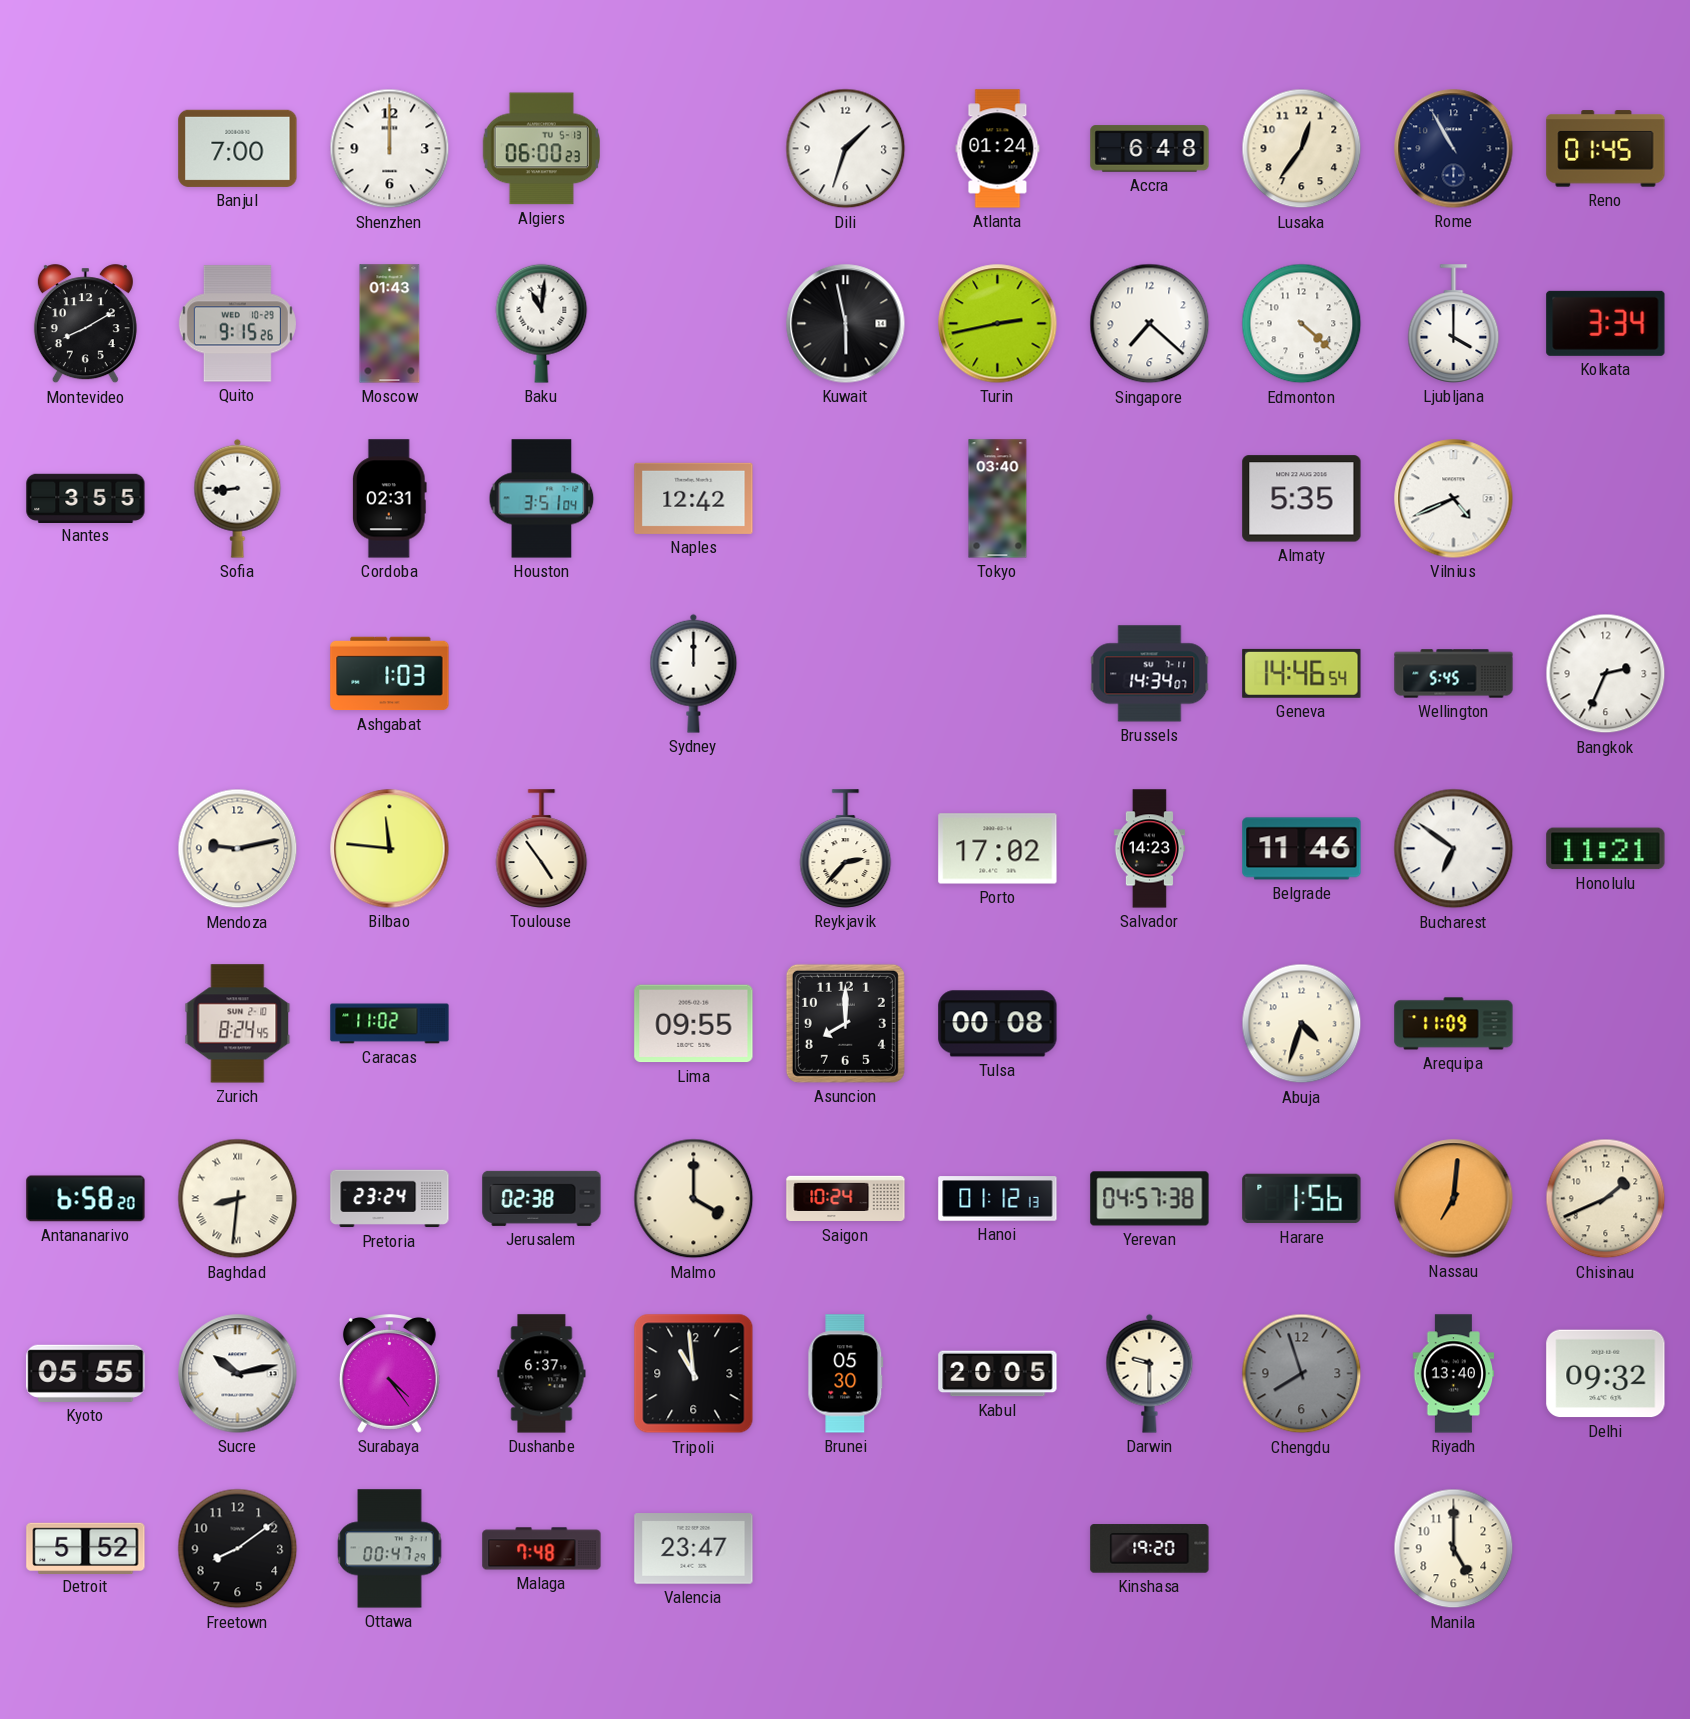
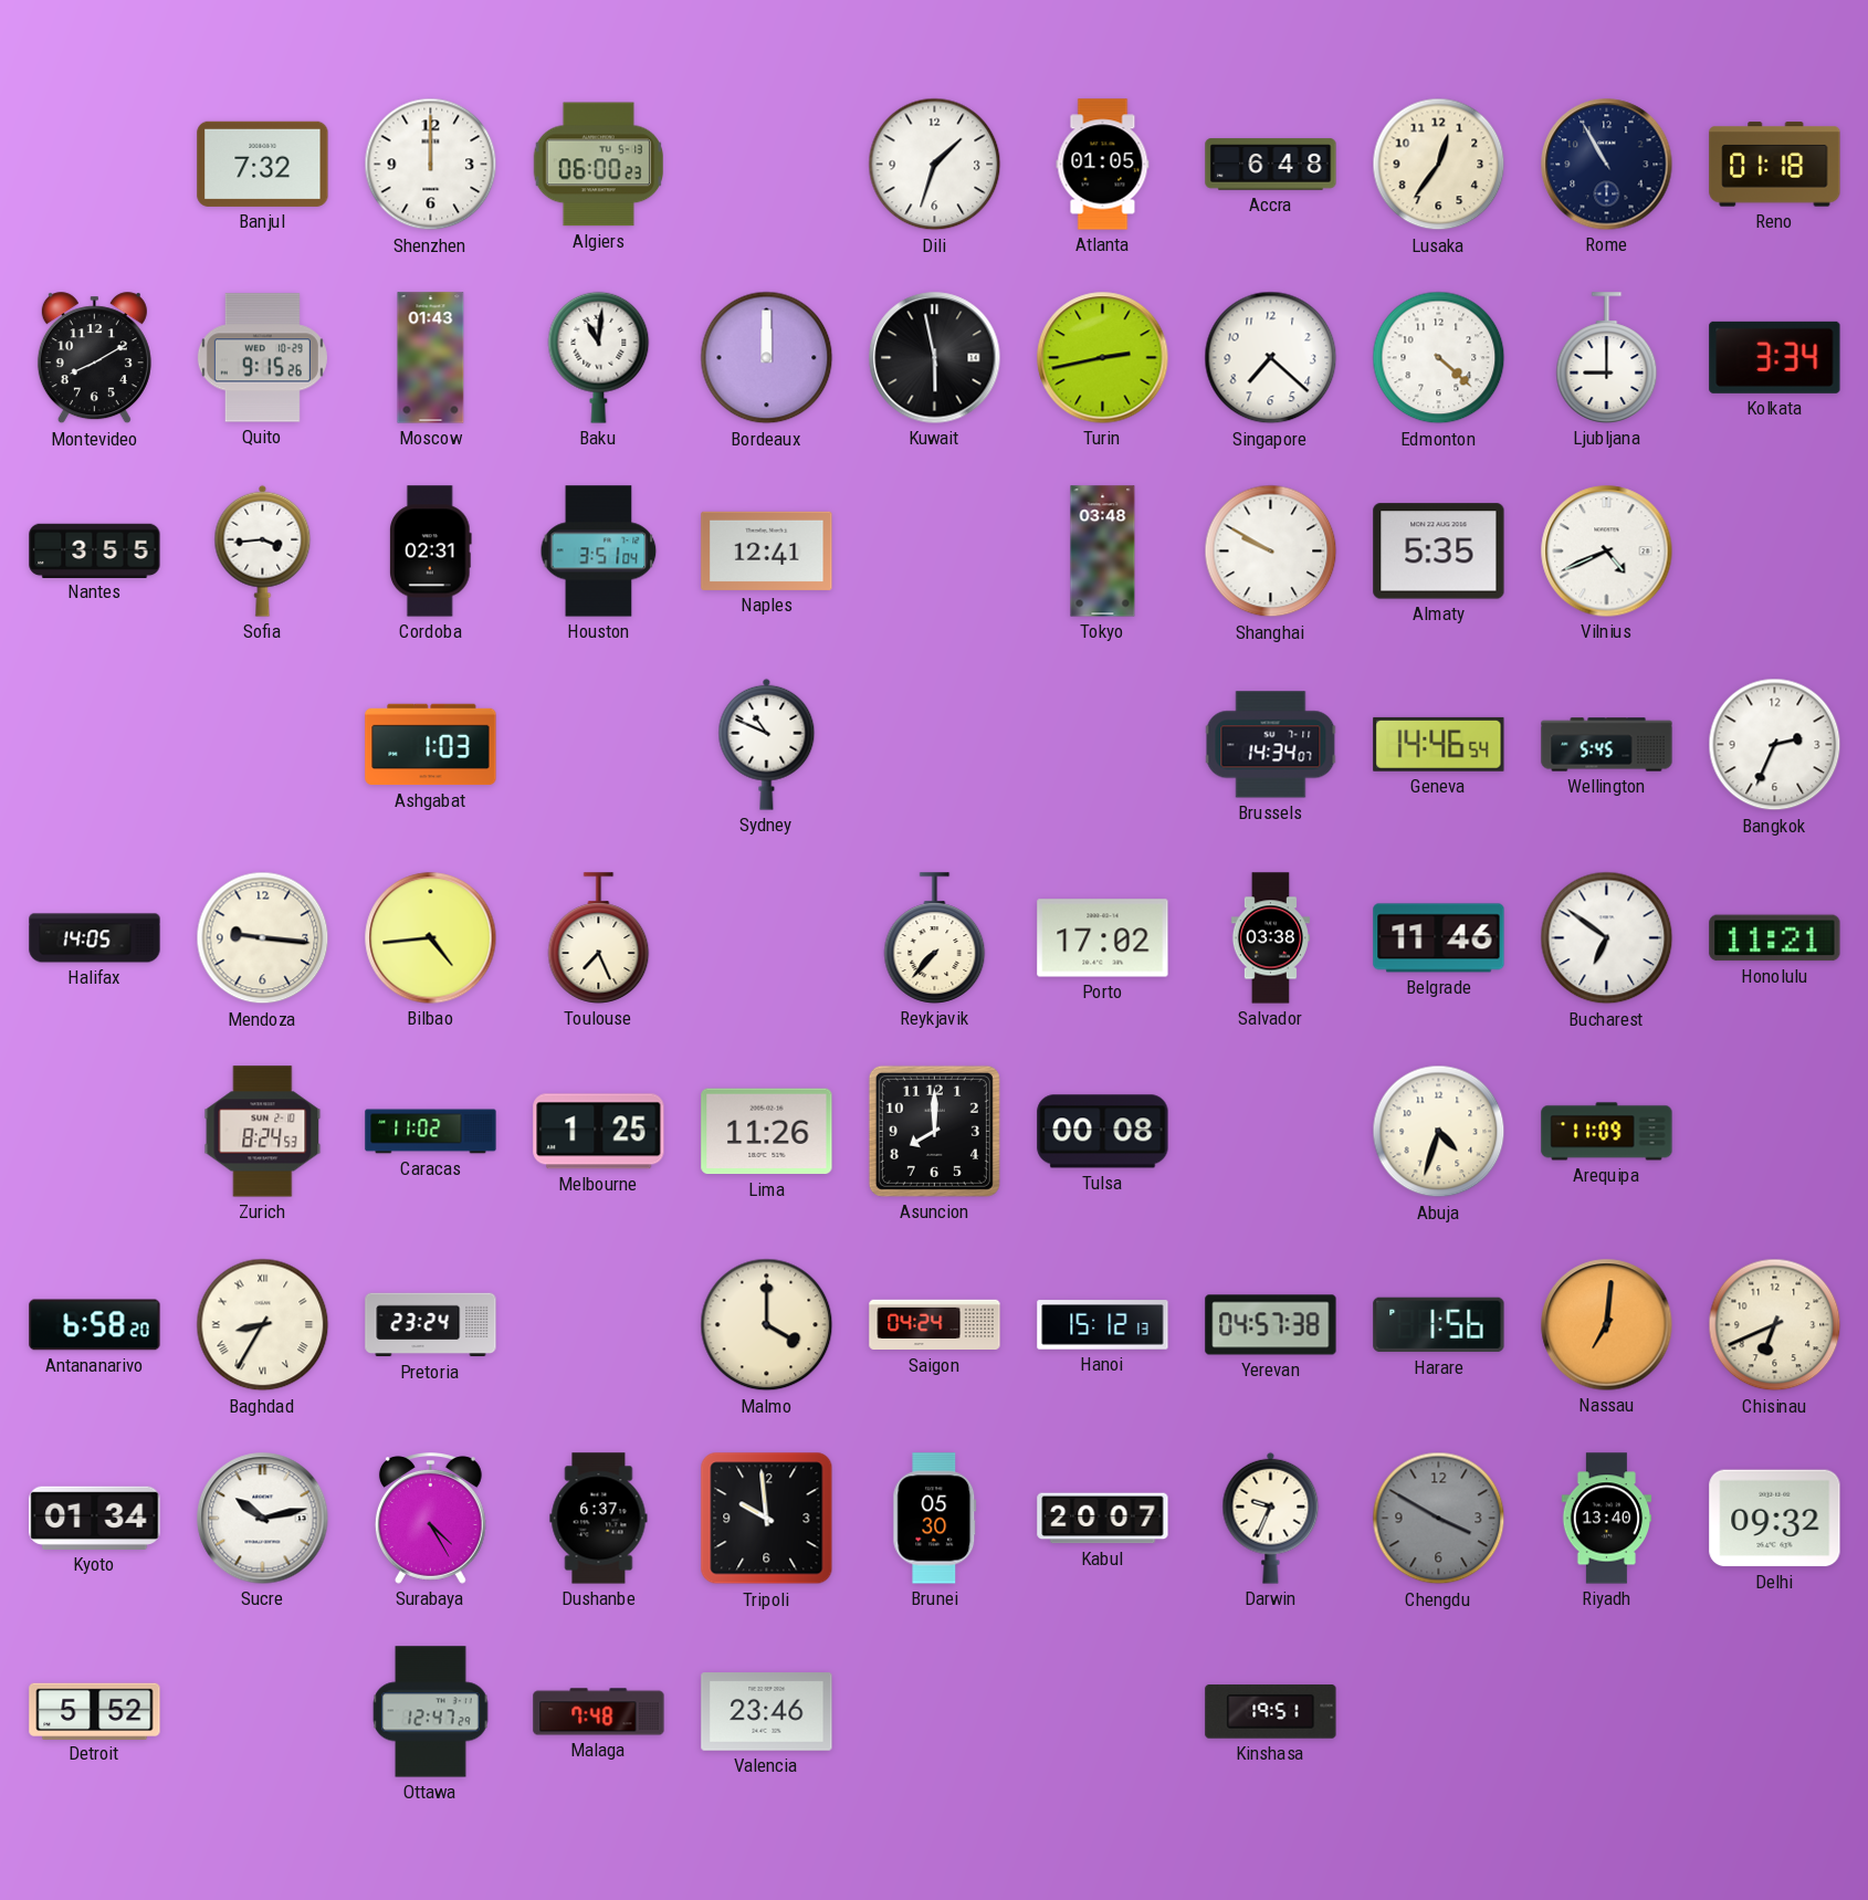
Banjul: 7:00 -> 7:32
Atlanta: 01:24 -> 01:05
Reno: 01:45 -> 01:18
Bordeaux: none -> 12:00
Ljubljana: 4:00 -> 9:00
Sofia: 8:44 -> 3:44
Naples: 12:42 -> 12:41
Tokyo: 03:40 -> 03:48
Shanghai: none -> 9:50
Sydney: 12:00 -> 10:49
Halifax: none -> 14:05
Mendoza: 9:13 -> 9:16
Bilbao: 11:46 -> 4:44
Toulouse: 4:54 -> 7:26
Reykjavik: 2:37 -> 7:37
Salvador: 14:23 -> 03:38
Zurich: 8:24:45 -> 8:24:53
Melbourne: none -> 1:25
Lima: 09:55 -> 11:26
Baghdad: 8:31 -> 8:35
Jerusalem: 02:38 -> none
Saigon: 10:24 -> 04:24
Hanoi: 01:12 -> 15:12
Chisinau: 1:41 -> 6:41
Kyoto: 05:55 -> 01:34
Surabaya: 4:24 -> 4:25
Tripoli: 10:59 -> 9:59
Kabul: 20:05 -> 20:07
Darwin: 9:30 -> 9:34
Chengdu: 7:57 -> 3:50
Freetown: 8:09 -> none
Ottawa: 00:47 -> 12:47
Valencia: 23:47 -> 23:46
Kinshasa: 19:20 -> 19:51
Manila: 5:00 -> none
